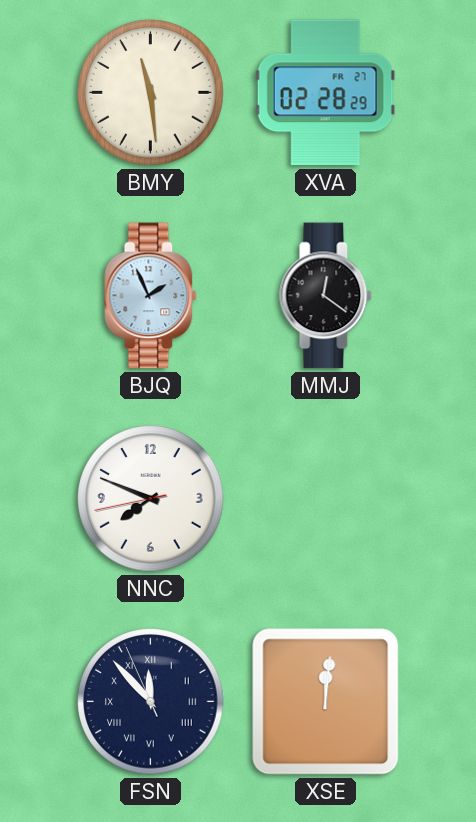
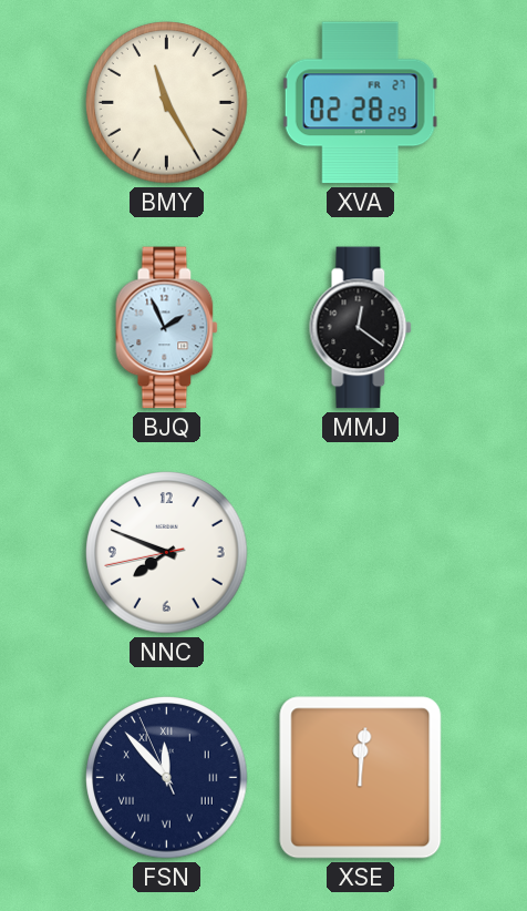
BMY: 11:29 -> 11:25
